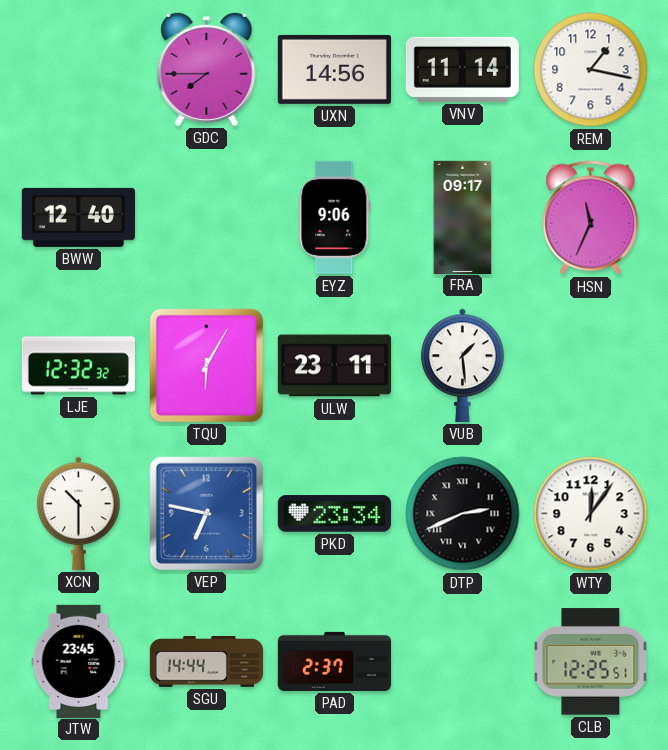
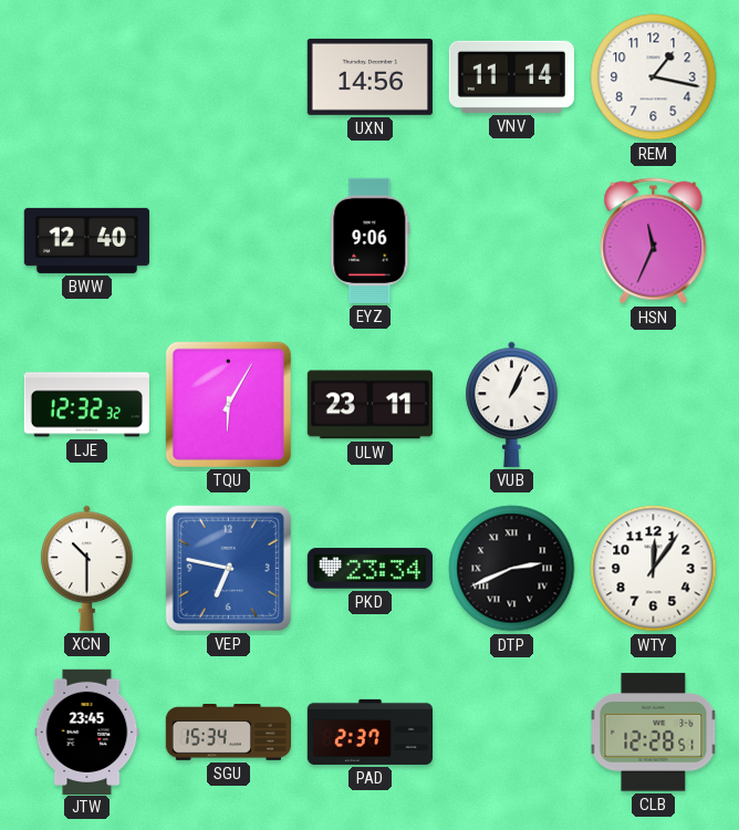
GDC: 7:45 -> none
FRA: 09:17 -> none
VUB: 1:29 -> 1:04
SGU: 14:44 -> 15:34
CLB: 12:25 -> 12:28
